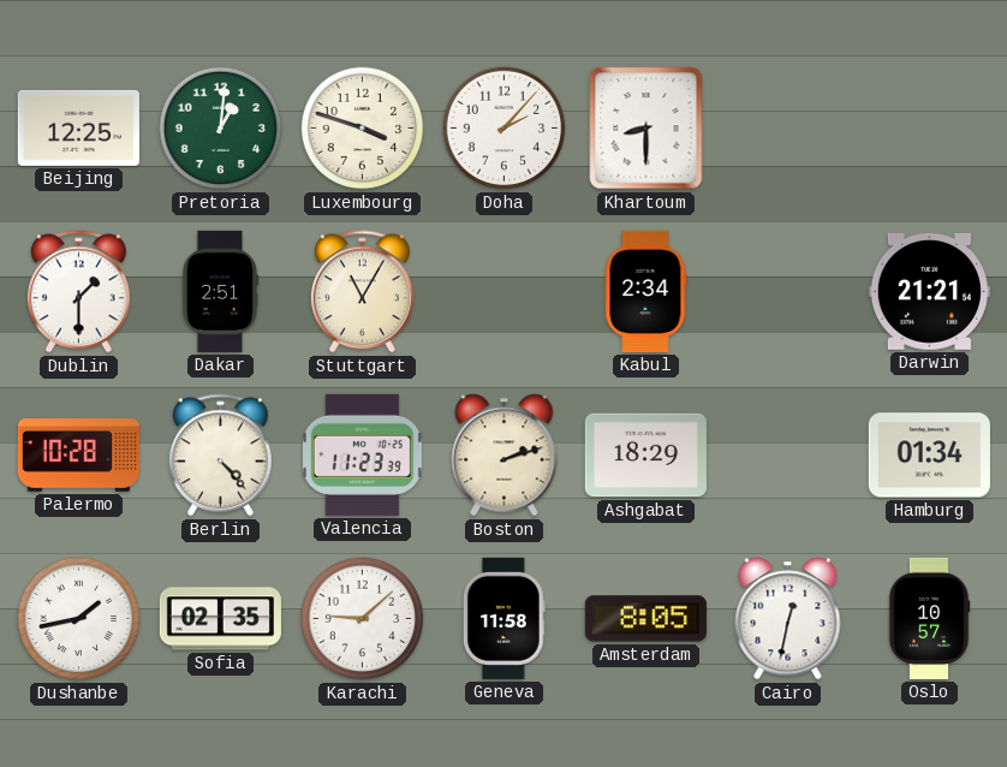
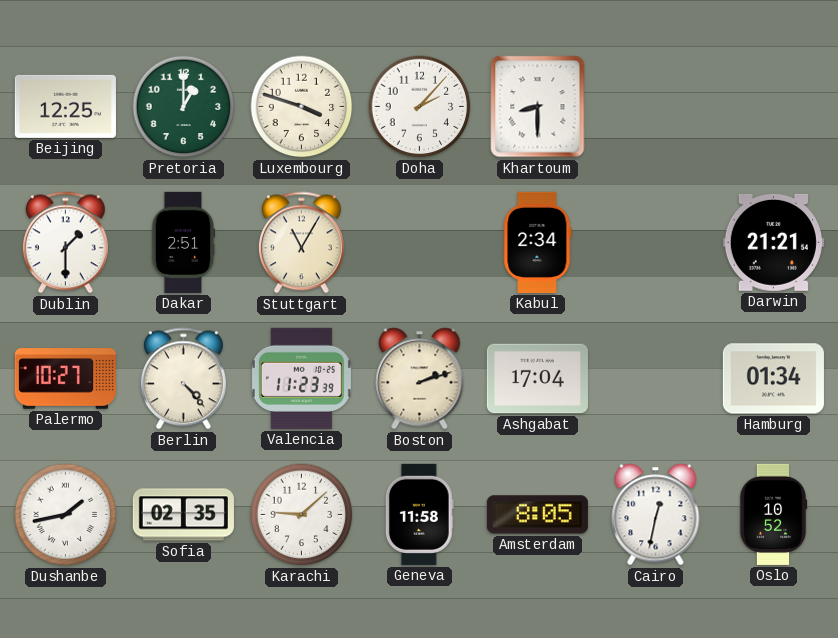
Pretoria: 1:01 -> 1:00
Palermo: 10:28 -> 10:27
Ashgabat: 18:29 -> 17:04
Oslo: 10:57 -> 10:52
